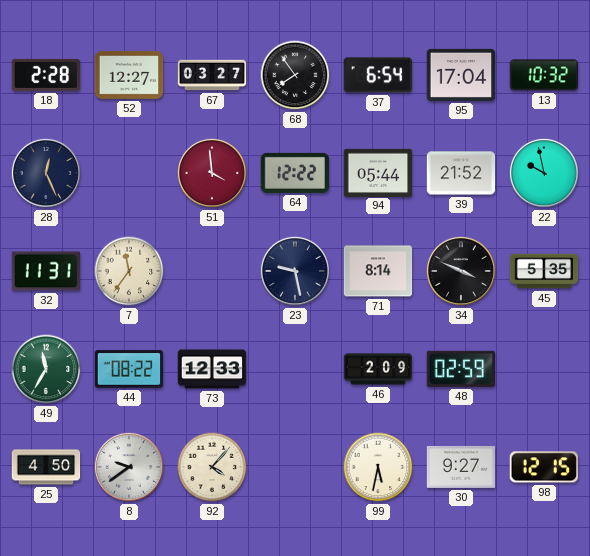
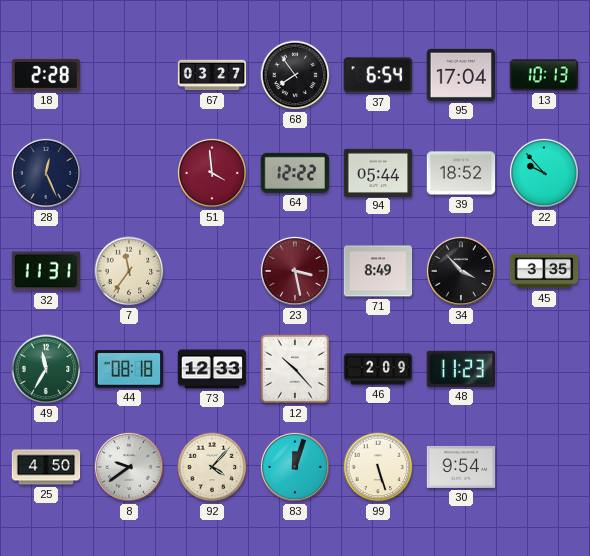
52: 12:27 -> none
13: 10:32 -> 10:13
39: 21:52 -> 18:52
22: 9:58 -> 9:53
23: 9:28 -> 3:28
23 dial: navy -> burgundy
71: 8:14 -> 8:49
34: 3:49 -> 3:53
45: 5:35 -> 3:35
44: 08:22 -> 08:18
12: none -> 10:23
48: 02:59 -> 11:23
83: none -> 12:03
99: 5:32 -> 5:27
30: 9:27 -> 9:54
98: 12:15 -> none
